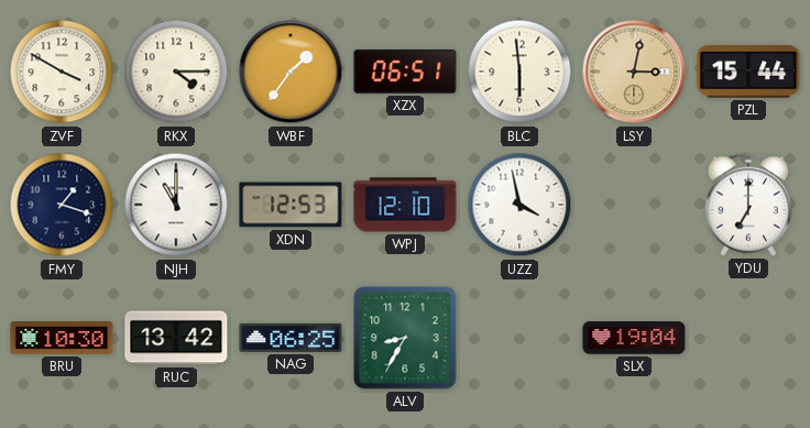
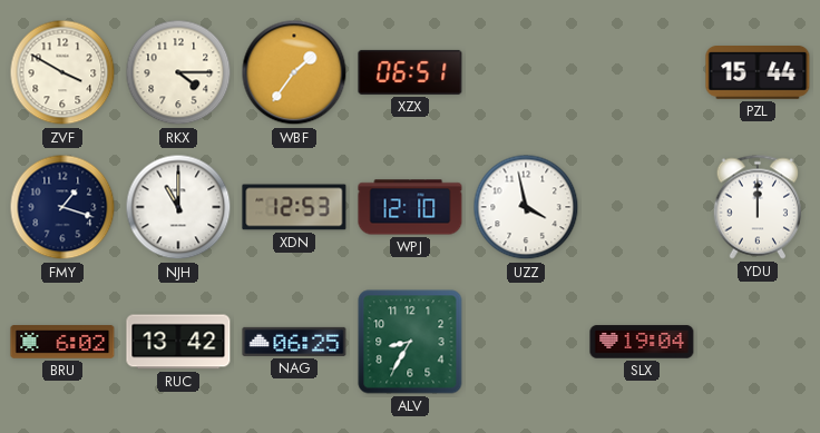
BLC: 5:59 -> none
LSY: 3:02 -> none
YDU: 7:00 -> 12:00
BRU: 10:30 -> 6:02
